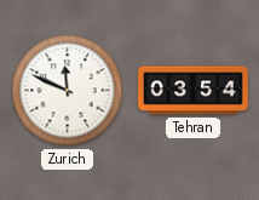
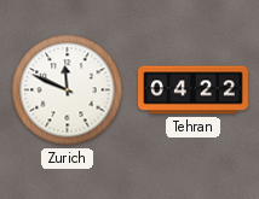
Tehran: 03:54 -> 04:22
